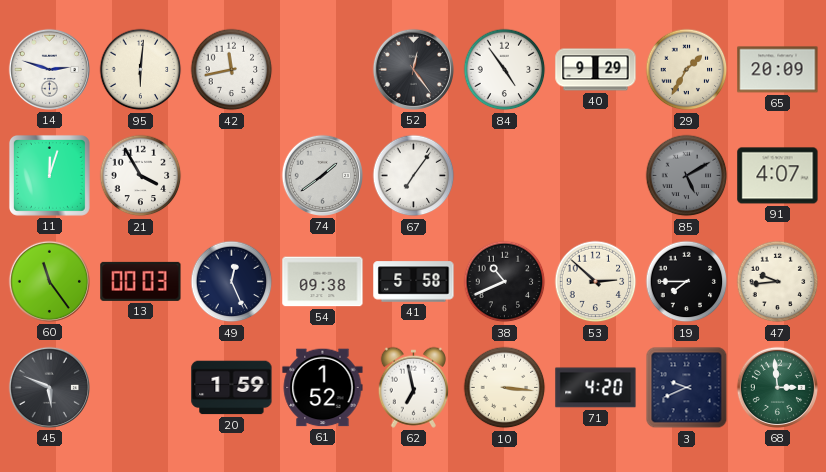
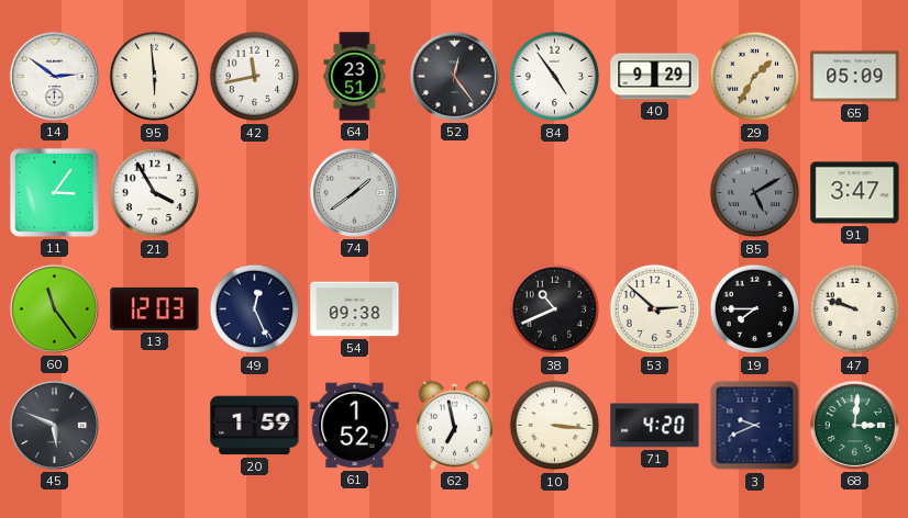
14: 2:48 -> 2:51
95: 6:01 -> 5:59
64: none -> 23:51
65: 20:09 -> 05:09
11: 12:03 -> 3:06
67: 7:06 -> none
91: 4:07 -> 3:47
13: 00:03 -> 12:03
41: 5:58 -> none
47: 9:44 -> 9:48
68: 2:59 -> 3:01
